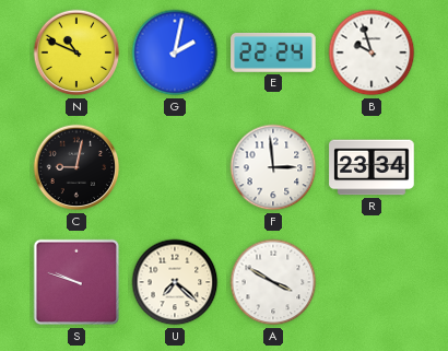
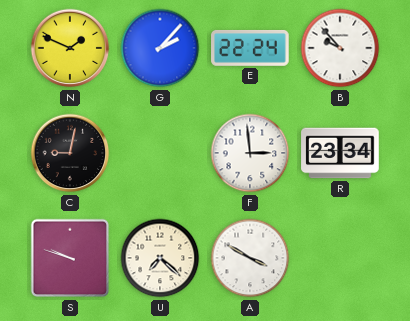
N: 10:49 -> 1:49
G: 2:02 -> 2:07
B: 9:57 -> 9:53
